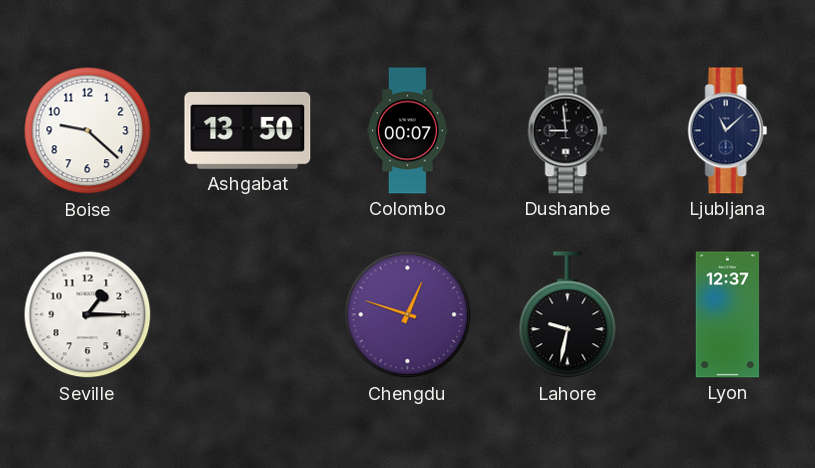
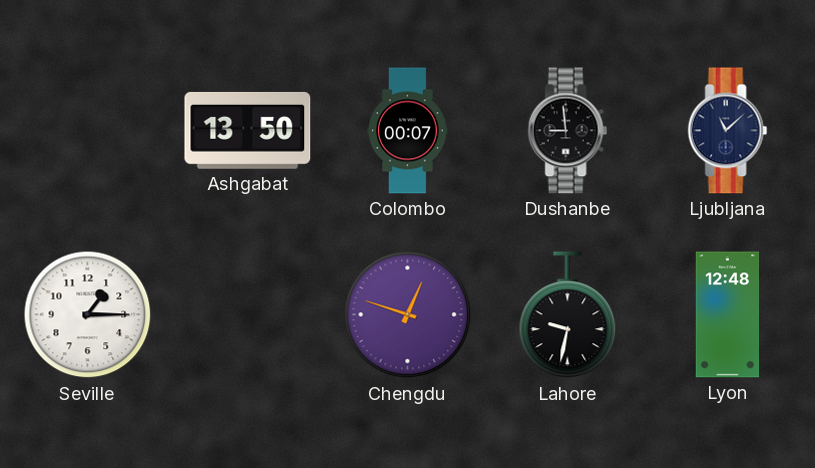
Boise: 9:22 -> none
Lyon: 12:37 -> 12:48
